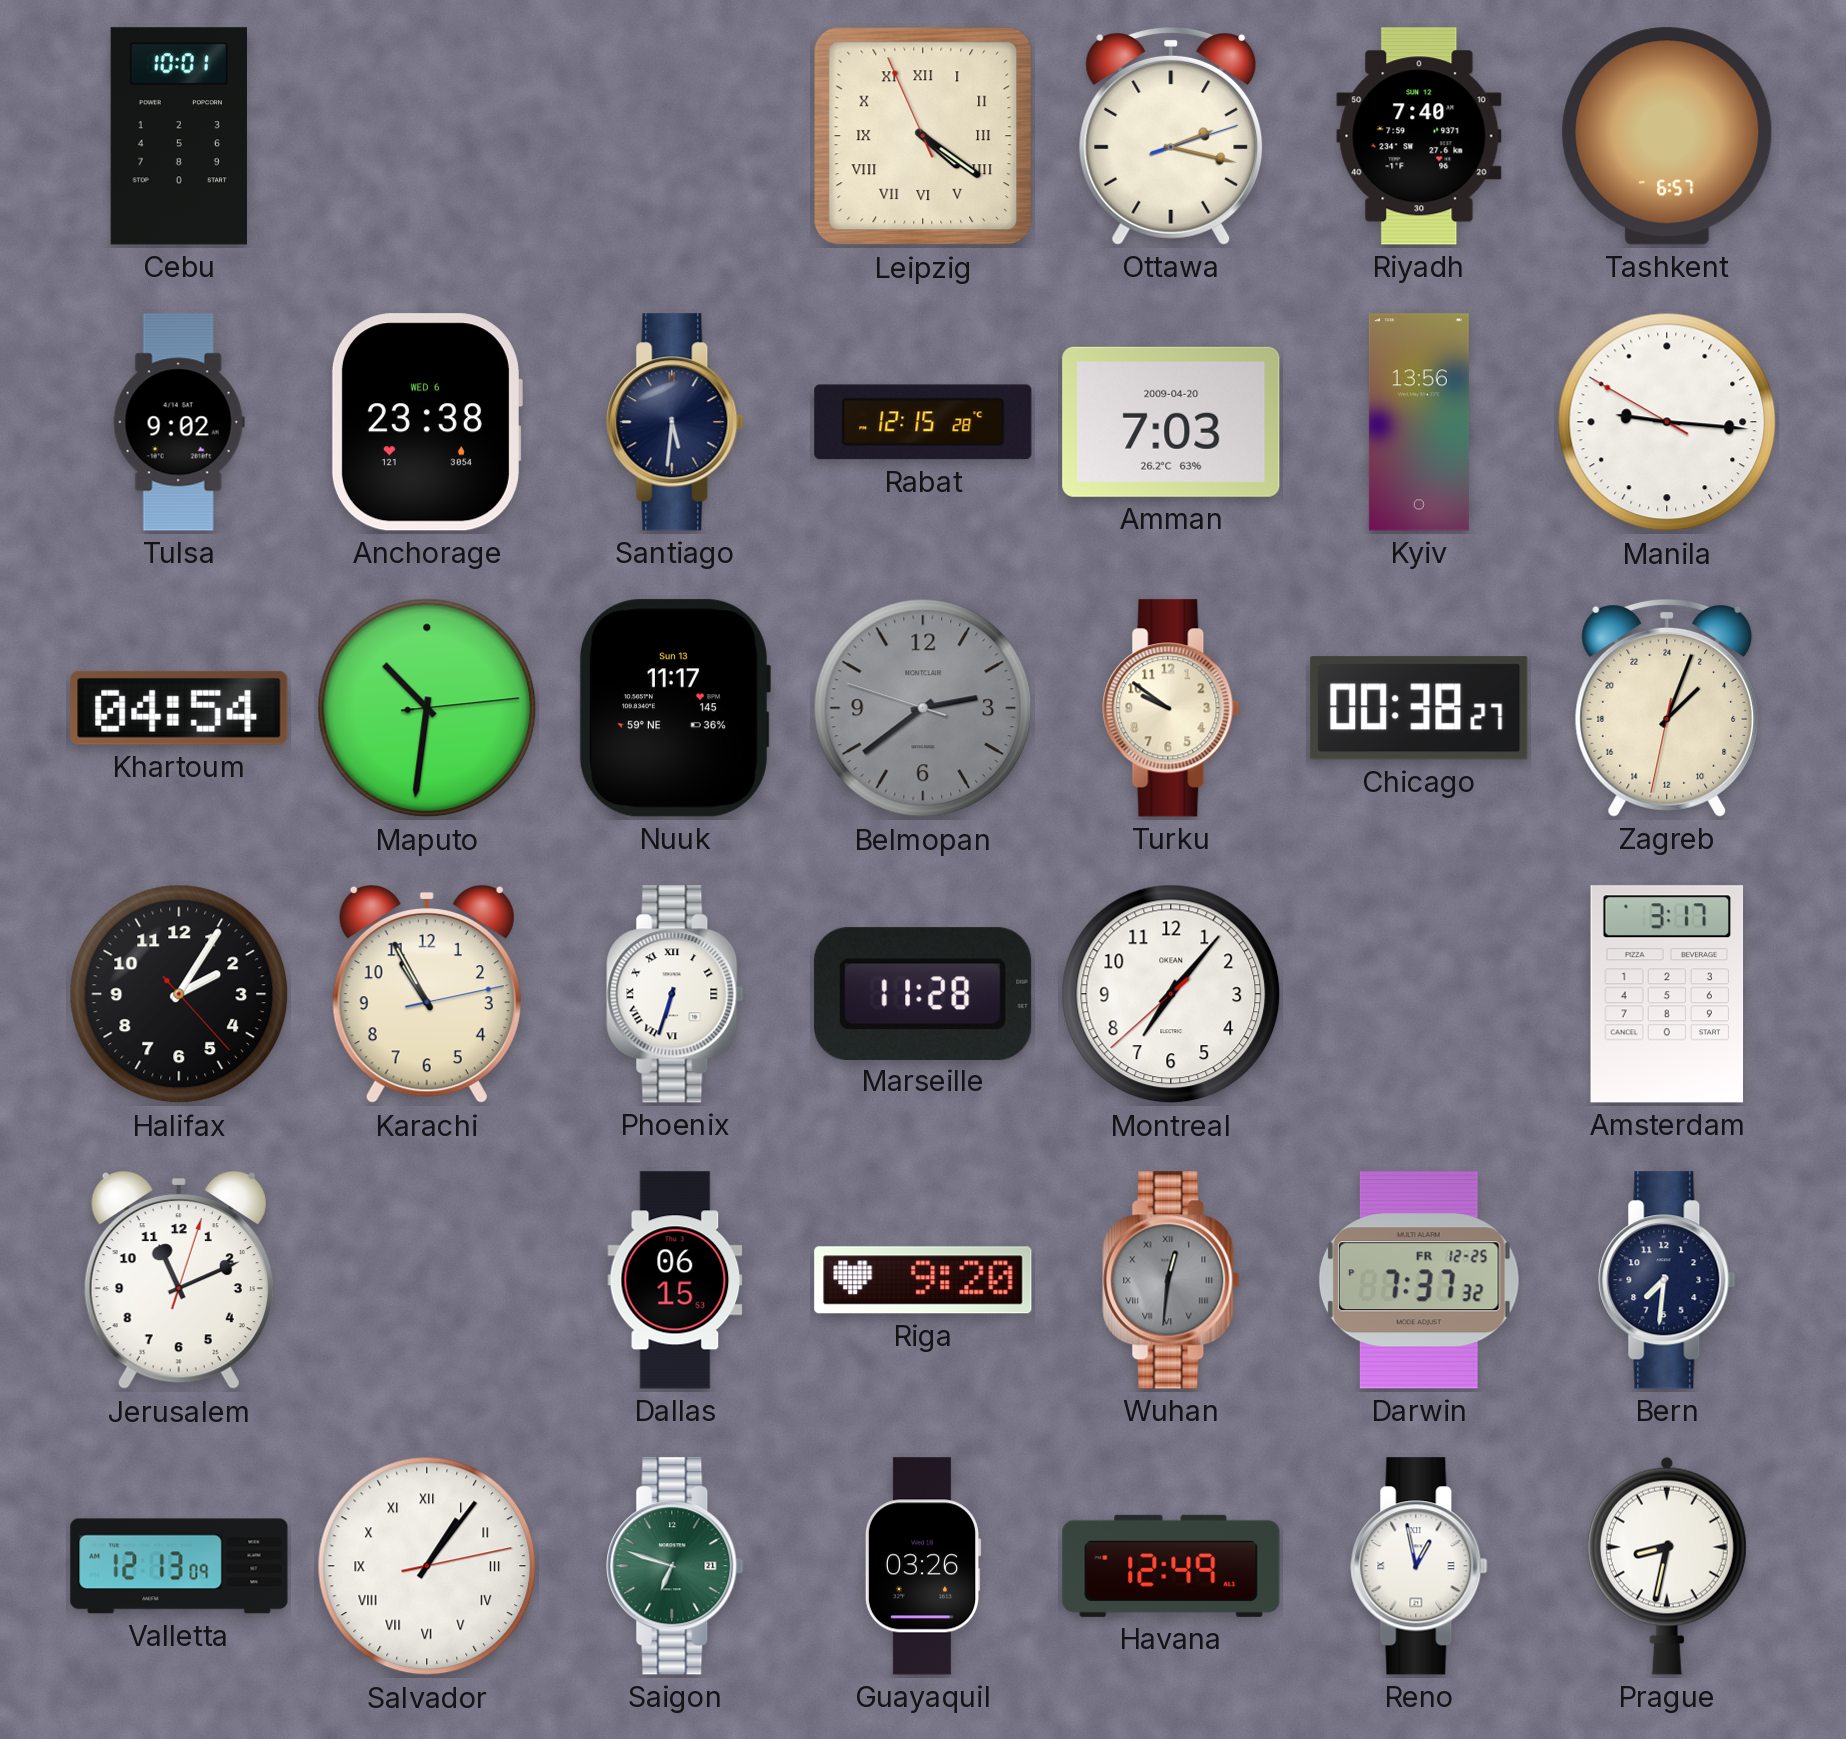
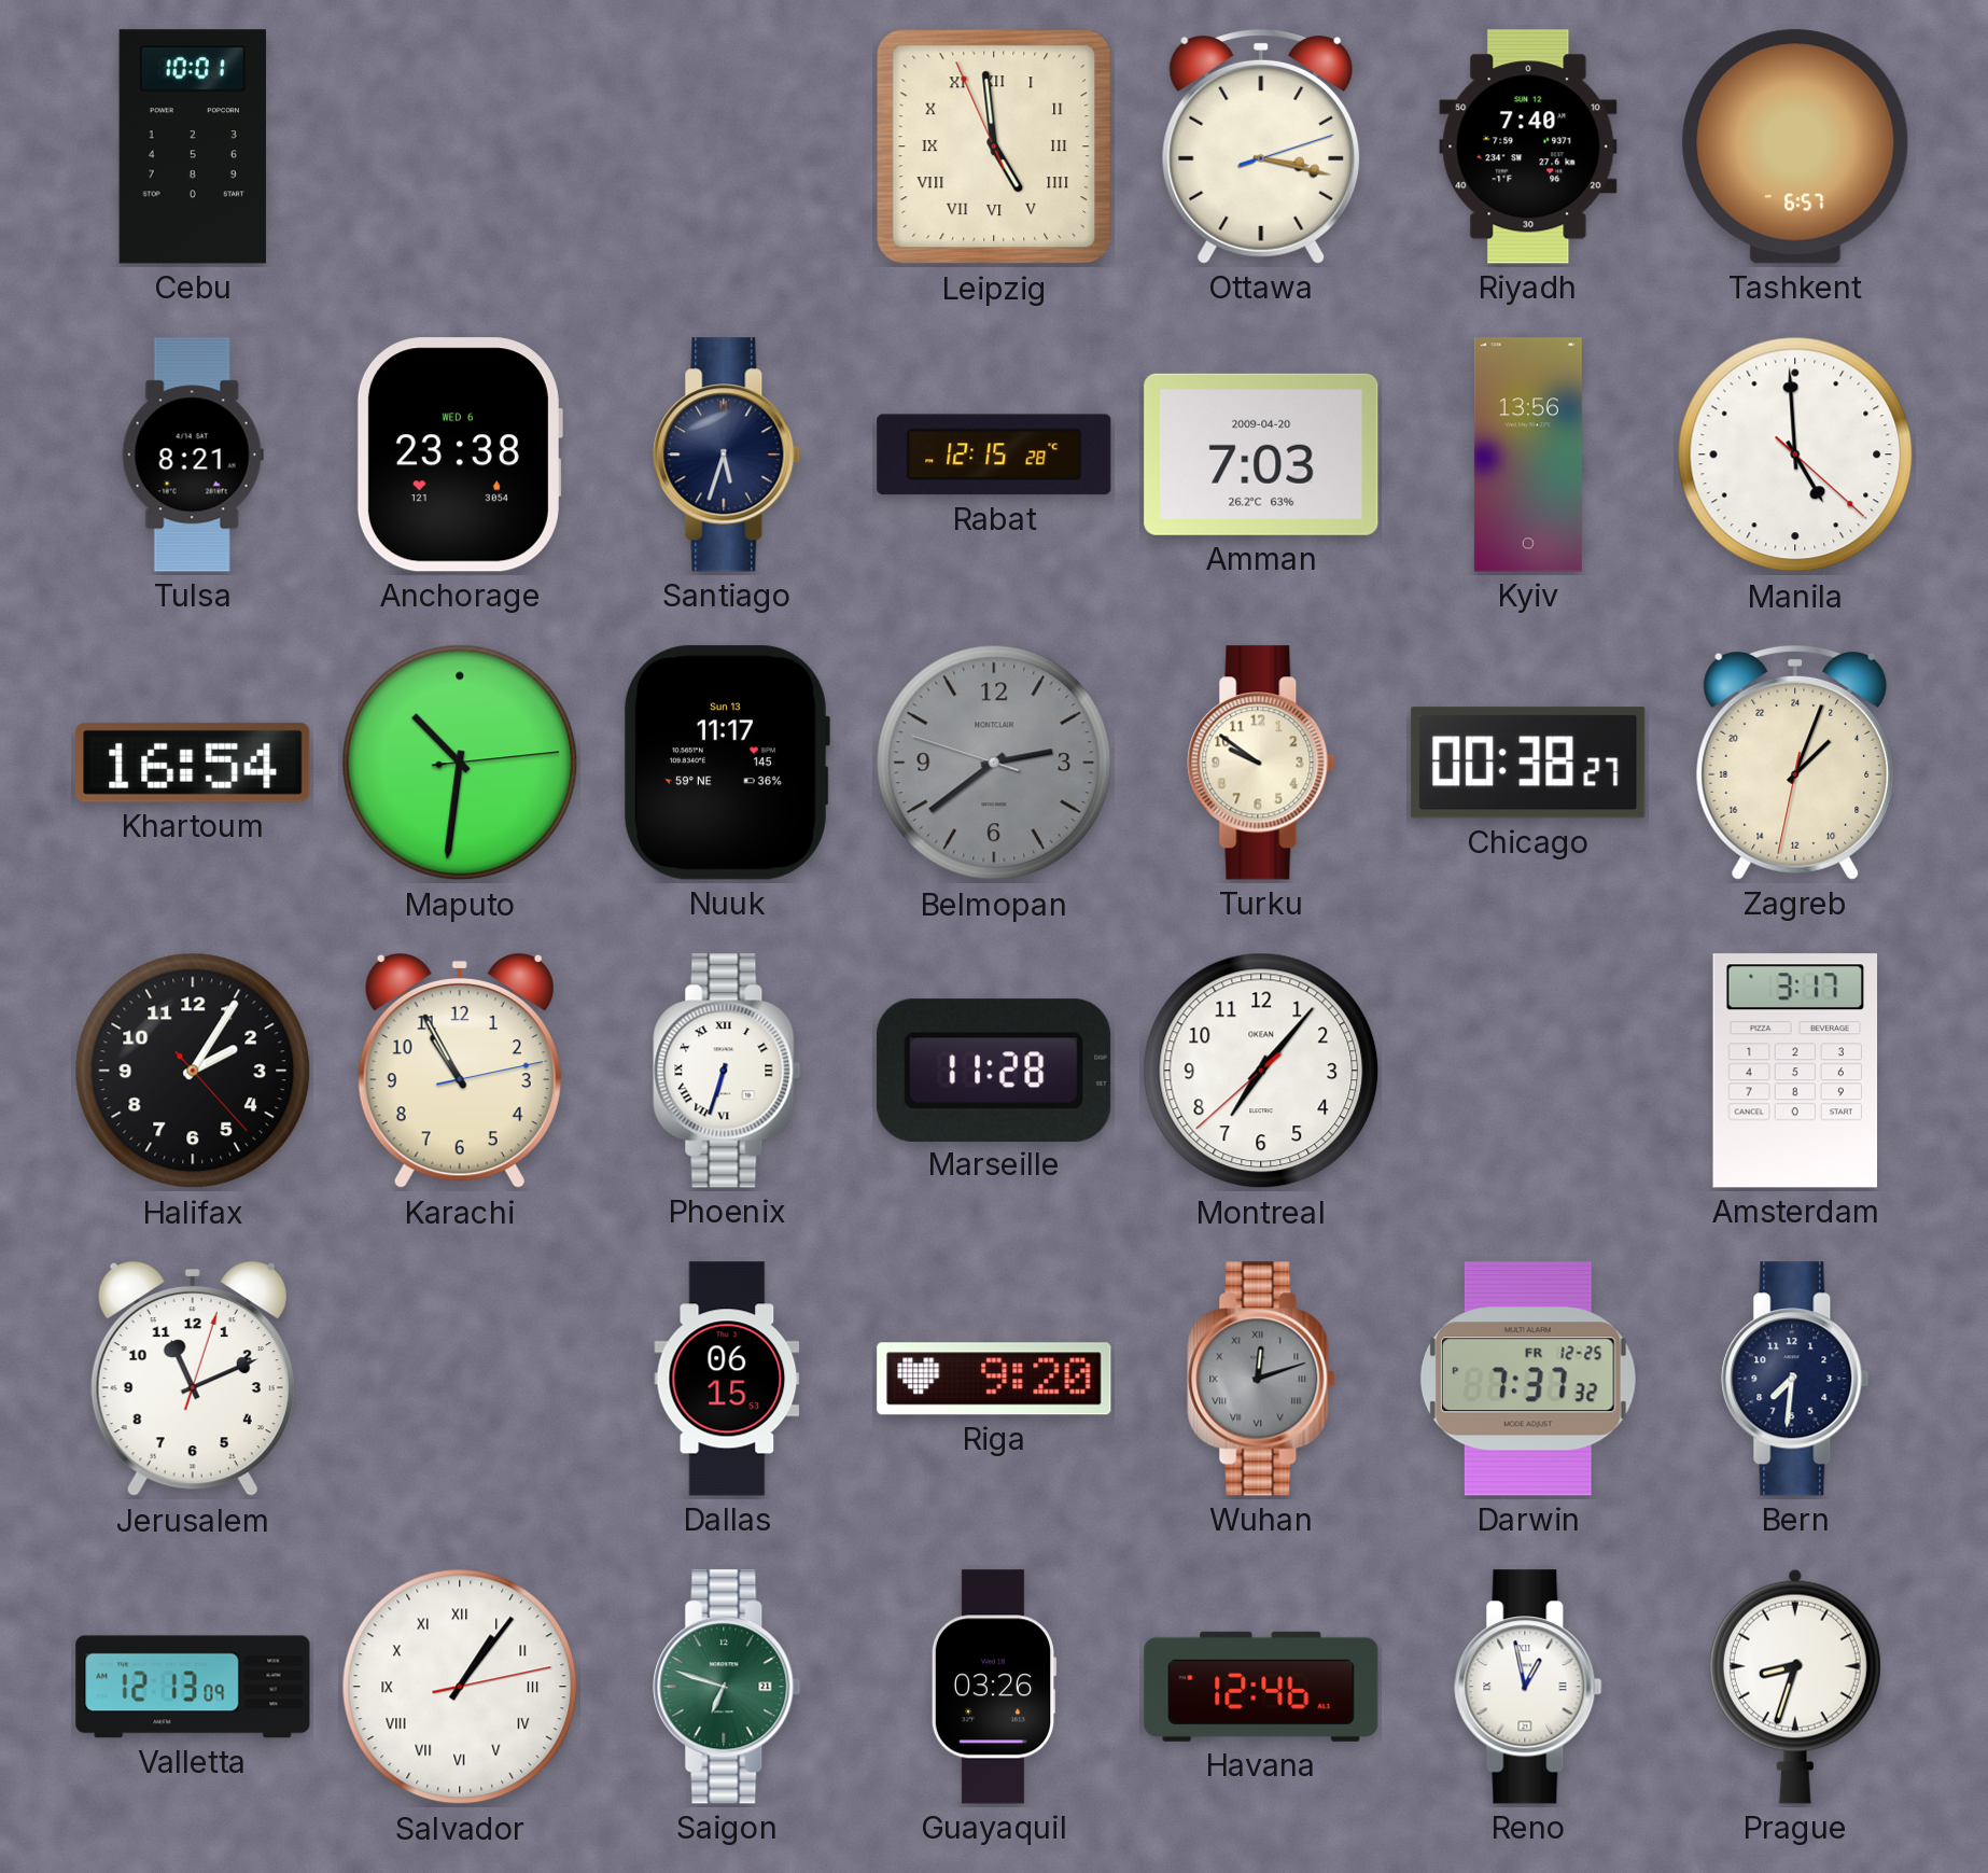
Leipzig: 4:20 -> 4:58
Ottawa: 2:17 -> 3:17
Tulsa: 9:02 -> 8:21
Santiago: 5:31 -> 5:33
Manila: 9:15 -> 4:59
Khartoum: 04:54 -> 16:54
Wuhan: 12:31 -> 12:12
Havana: 12:49 -> 12:46
Prague: 8:32 -> 8:33
